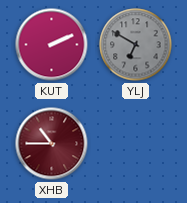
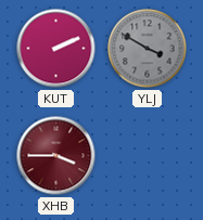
YLJ: 6:50 -> 3:50
XHB: 10:45 -> 3:45
